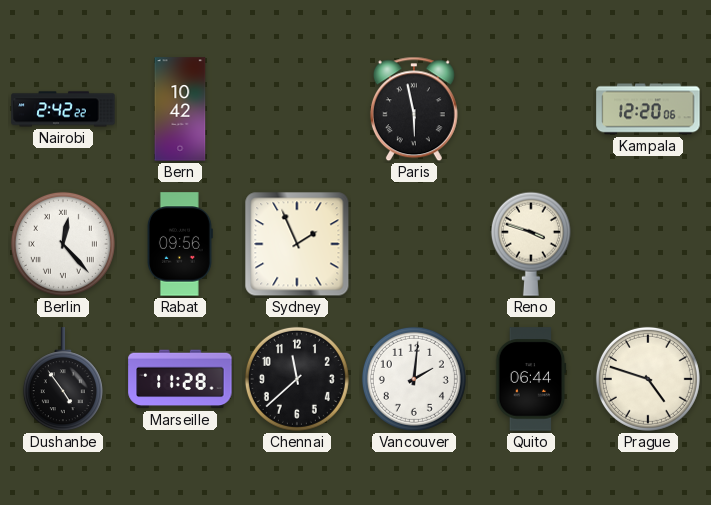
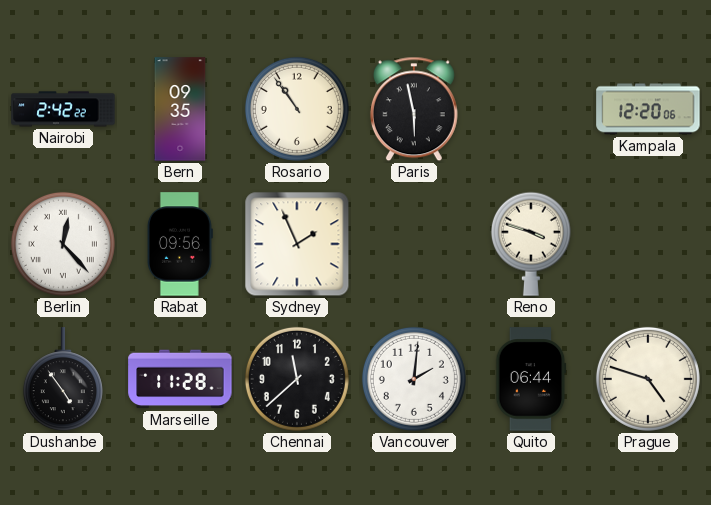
Bern: 10:42 -> 09:35
Rosario: none -> 10:54
